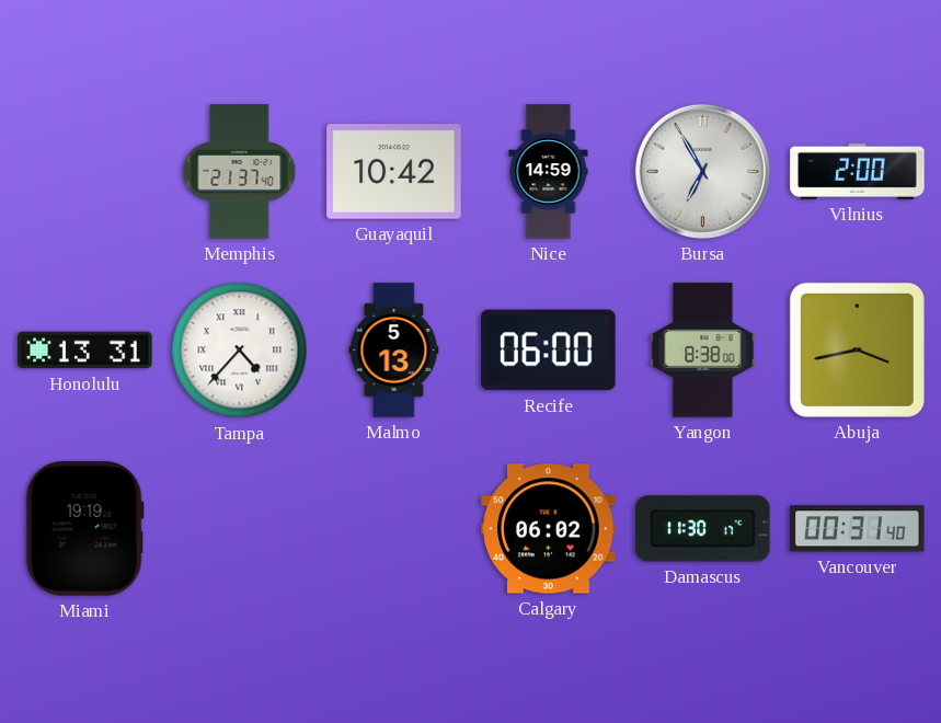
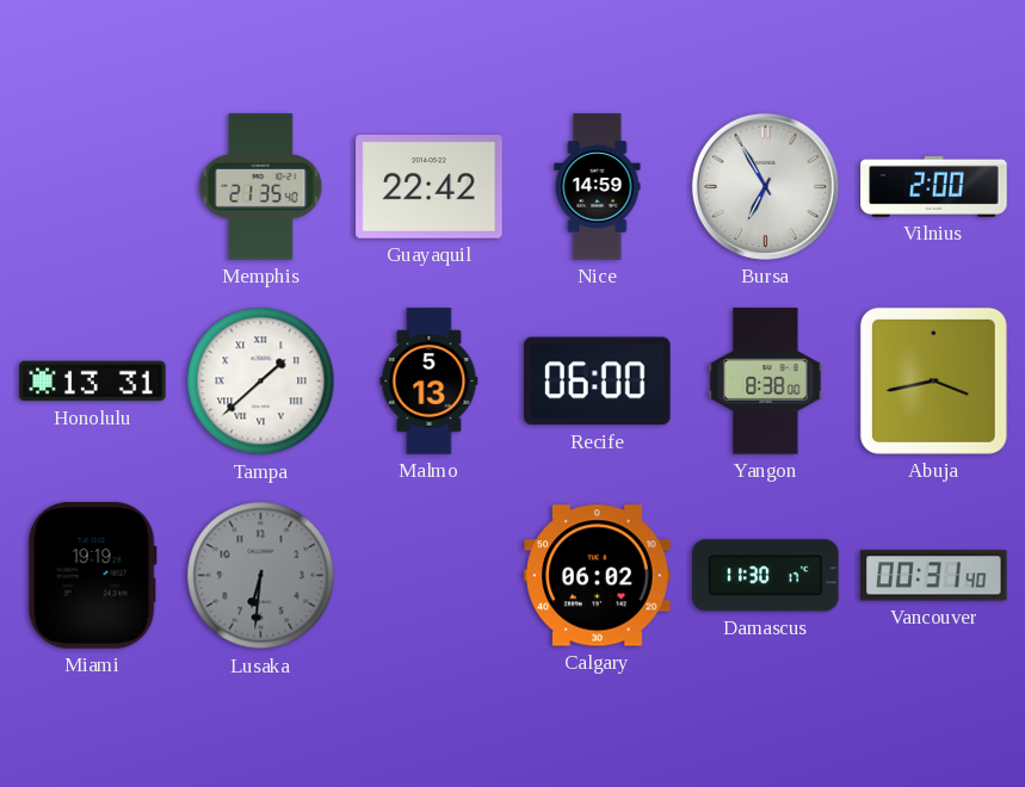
Memphis: 21:37 -> 21:35
Guayaquil: 10:42 -> 22:42
Tampa: 4:37 -> 1:38
Lusaka: none -> 6:31
